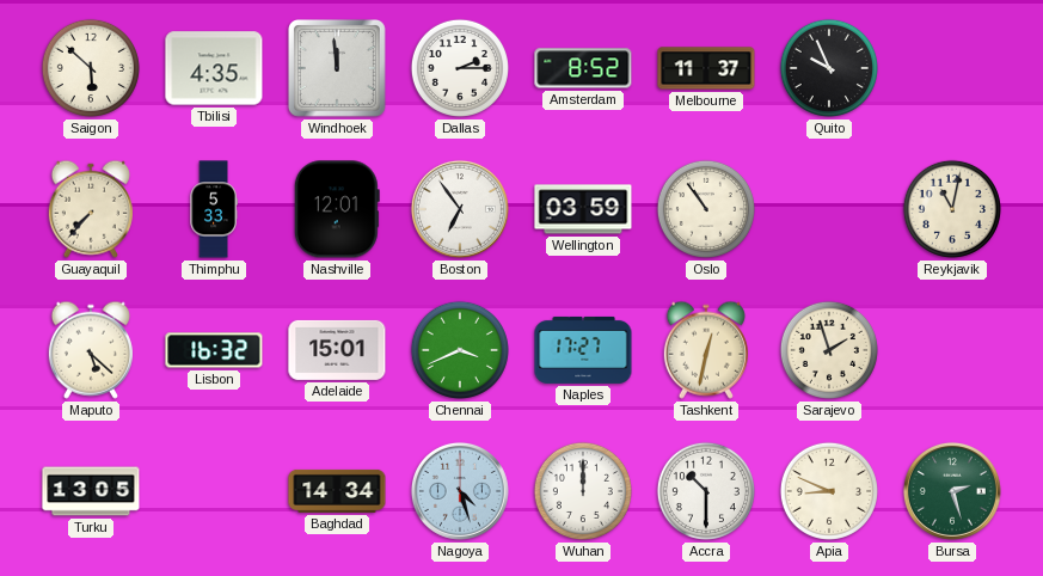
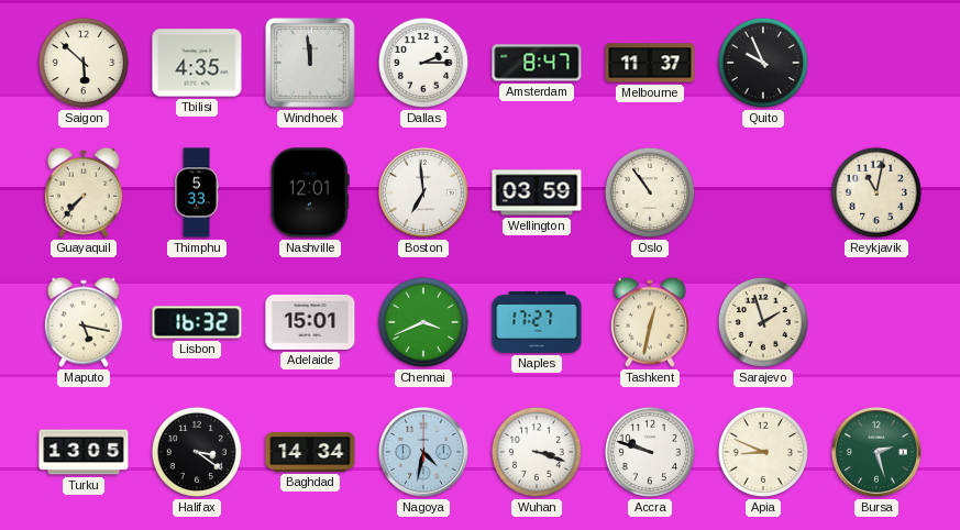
Amsterdam: 8:52 -> 8:47
Boston: 6:54 -> 6:59
Maputo: 5:22 -> 5:17
Halifax: none -> 3:21
Nagoya: 4:27 -> 4:32
Wuhan: 12:00 -> 3:18
Accra: 10:30 -> 9:48
